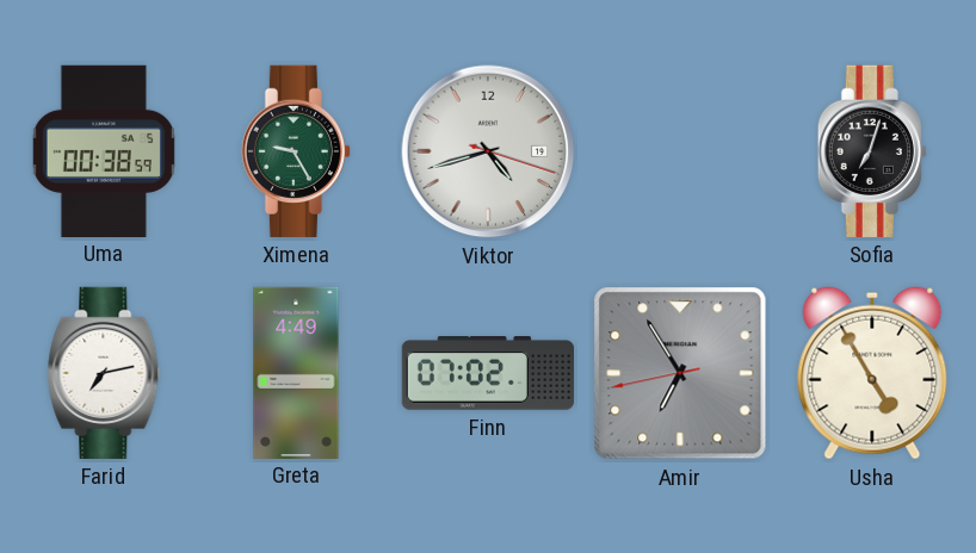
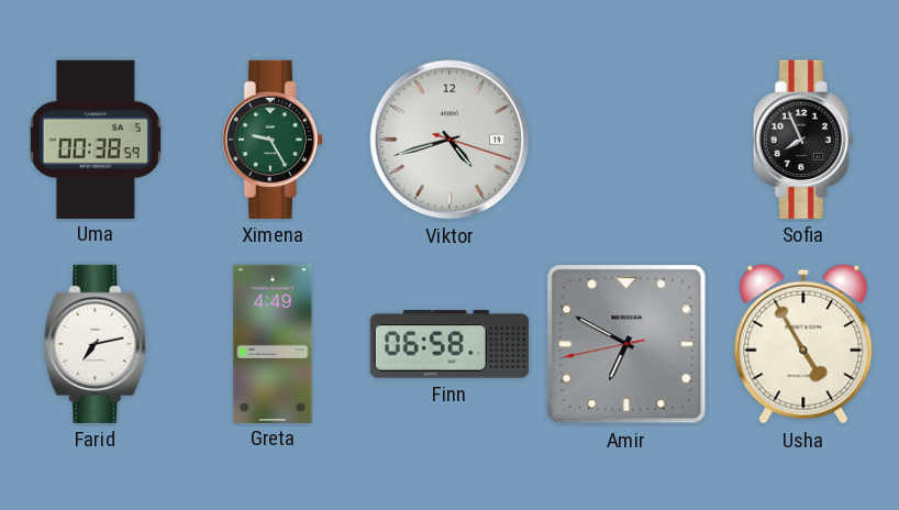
Sofia: 7:03 -> 7:56
Finn: 07:02 -> 06:58
Amir: 6:54 -> 6:49
